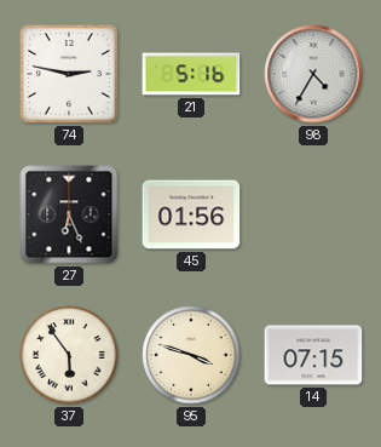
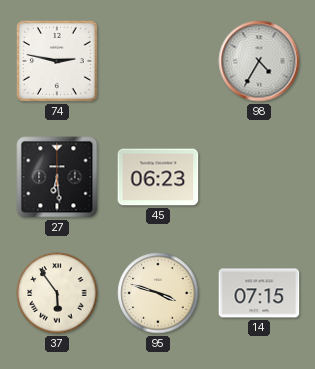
21: 5:16 -> none
27: 6:26 -> 6:29
45: 01:56 -> 06:23
